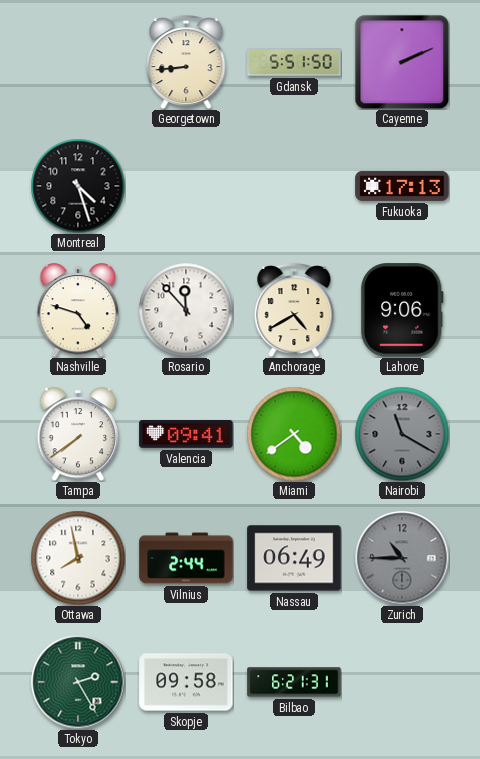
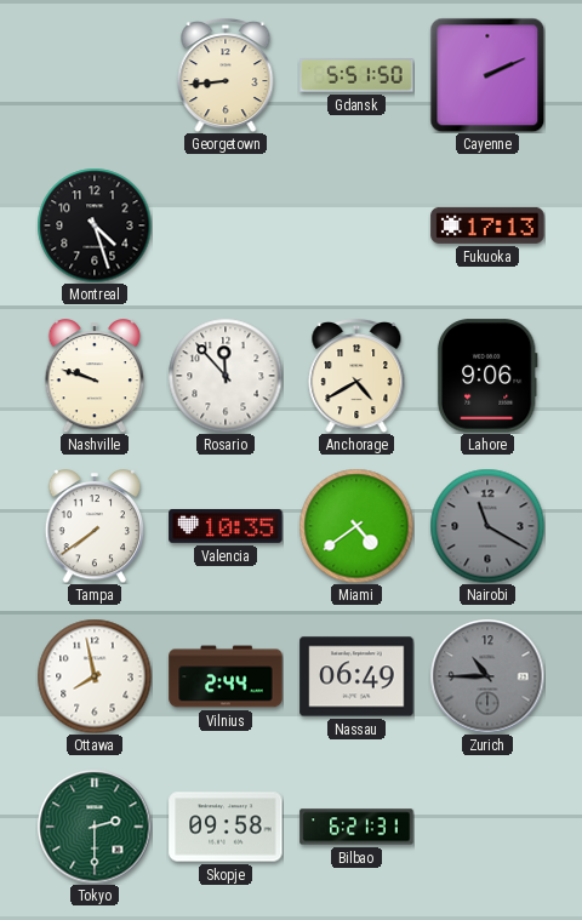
Nashville: 4:48 -> 9:48
Valencia: 09:41 -> 10:35
Tokyo: 2:25 -> 2:30
